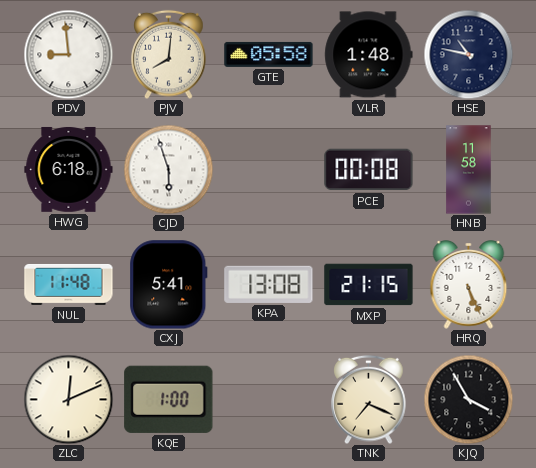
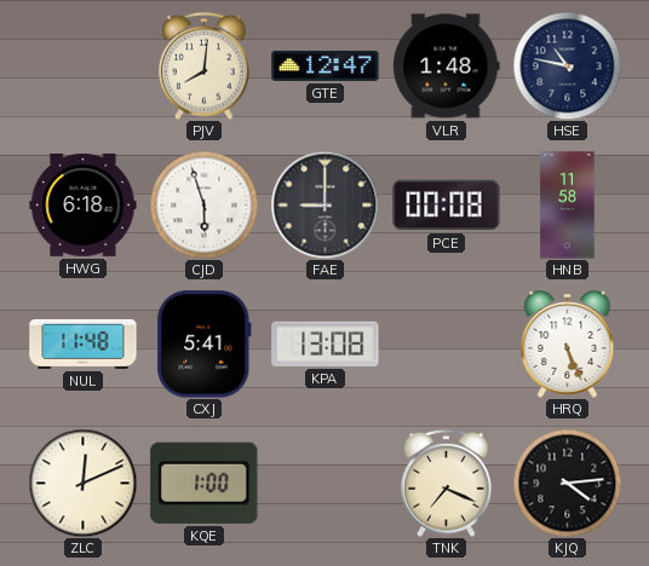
PDV: 8:59 -> none
GTE: 05:58 -> 12:47
FAE: none -> 9:00
MXP: 21:15 -> none
KJQ: 3:55 -> 4:14
